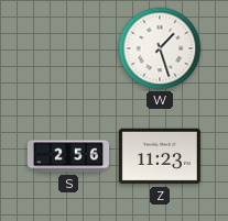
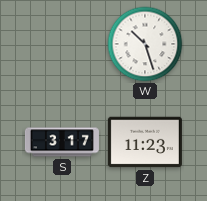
W: 1:27 -> 10:27
S: 2:56 -> 3:17
